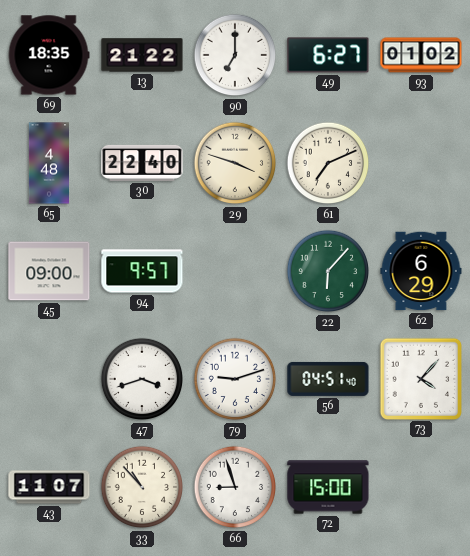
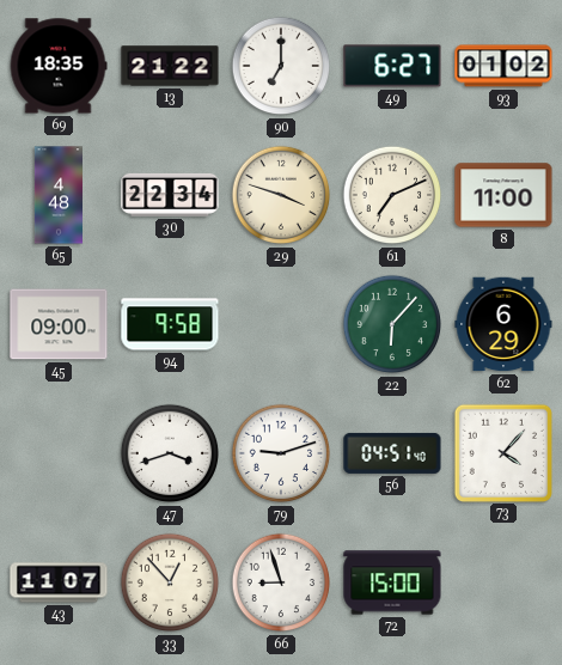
30: 22:40 -> 22:34
8: none -> 11:00
94: 9:57 -> 9:58
33: 10:53 -> 12:53
